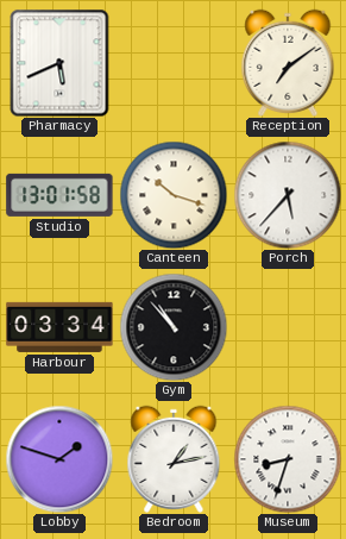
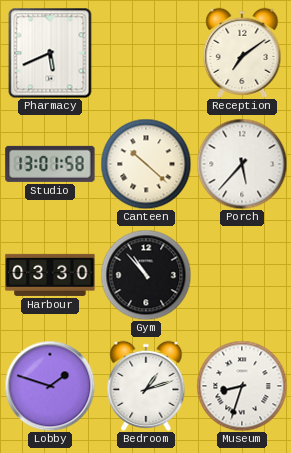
Canteen: 10:18 -> 10:22
Harbour: 03:34 -> 03:30
Bedroom: 1:13 -> 1:12
